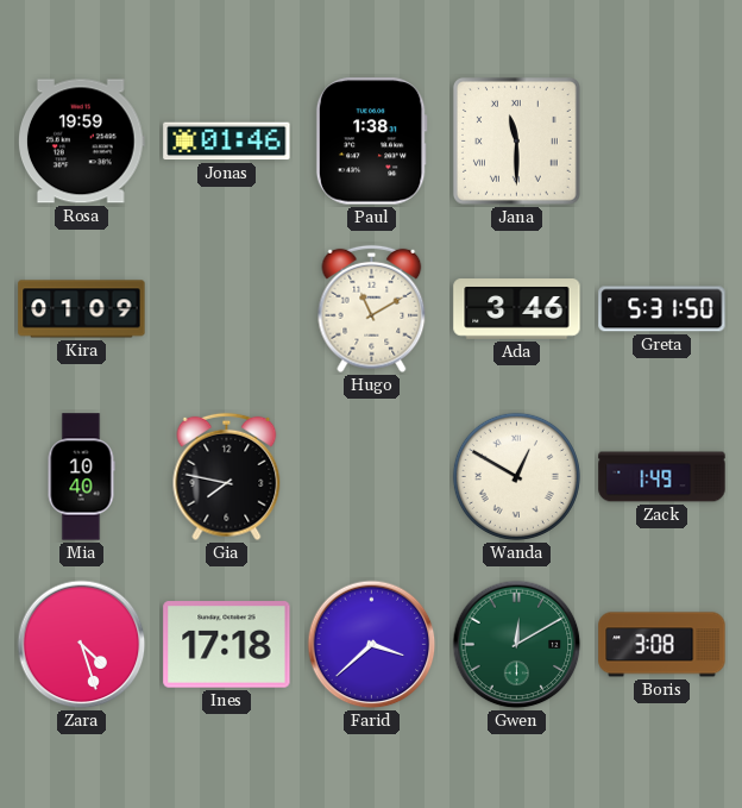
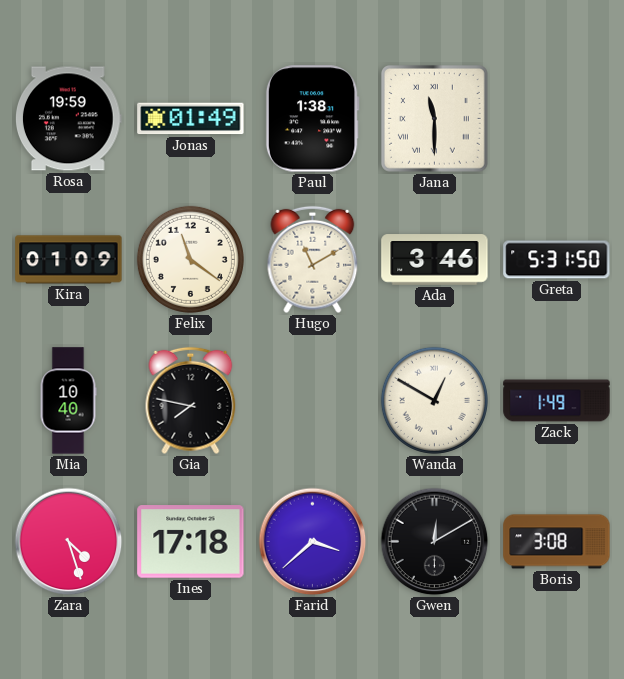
Jonas: 01:46 -> 01:49
Felix: none -> 11:21
Gwen dial: green -> black
